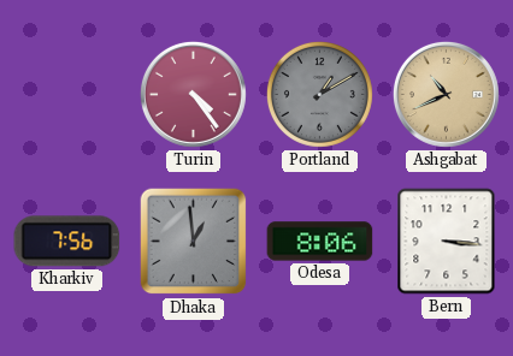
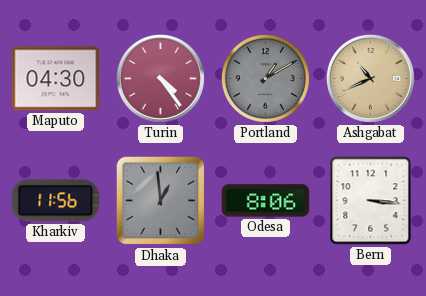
Maputo: none -> 04:30
Kharkiv: 7:56 -> 11:56
